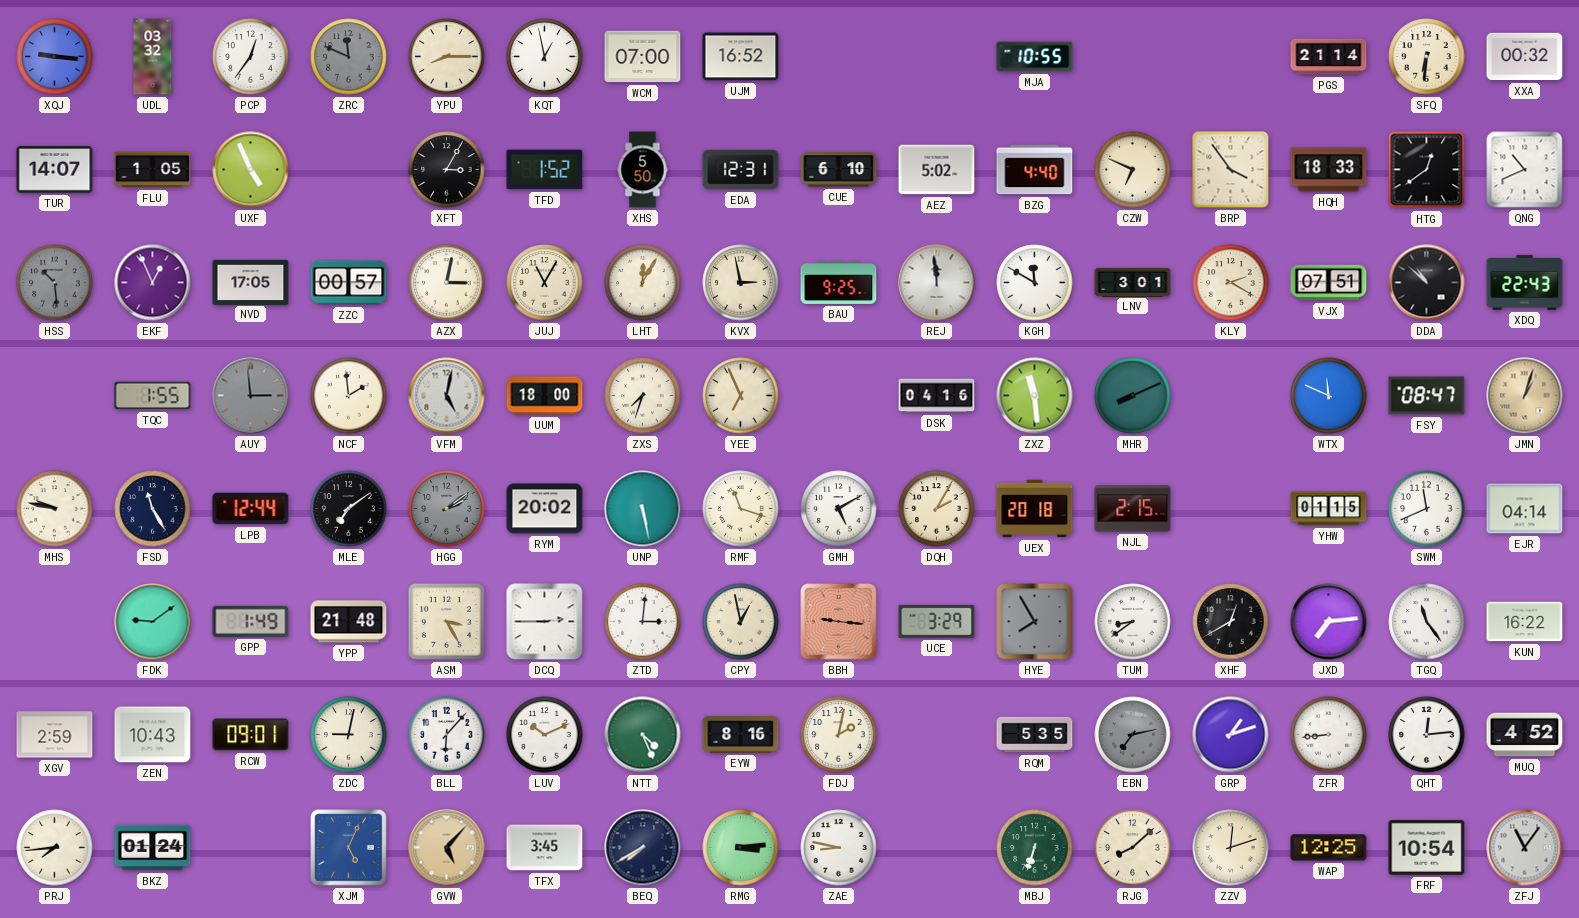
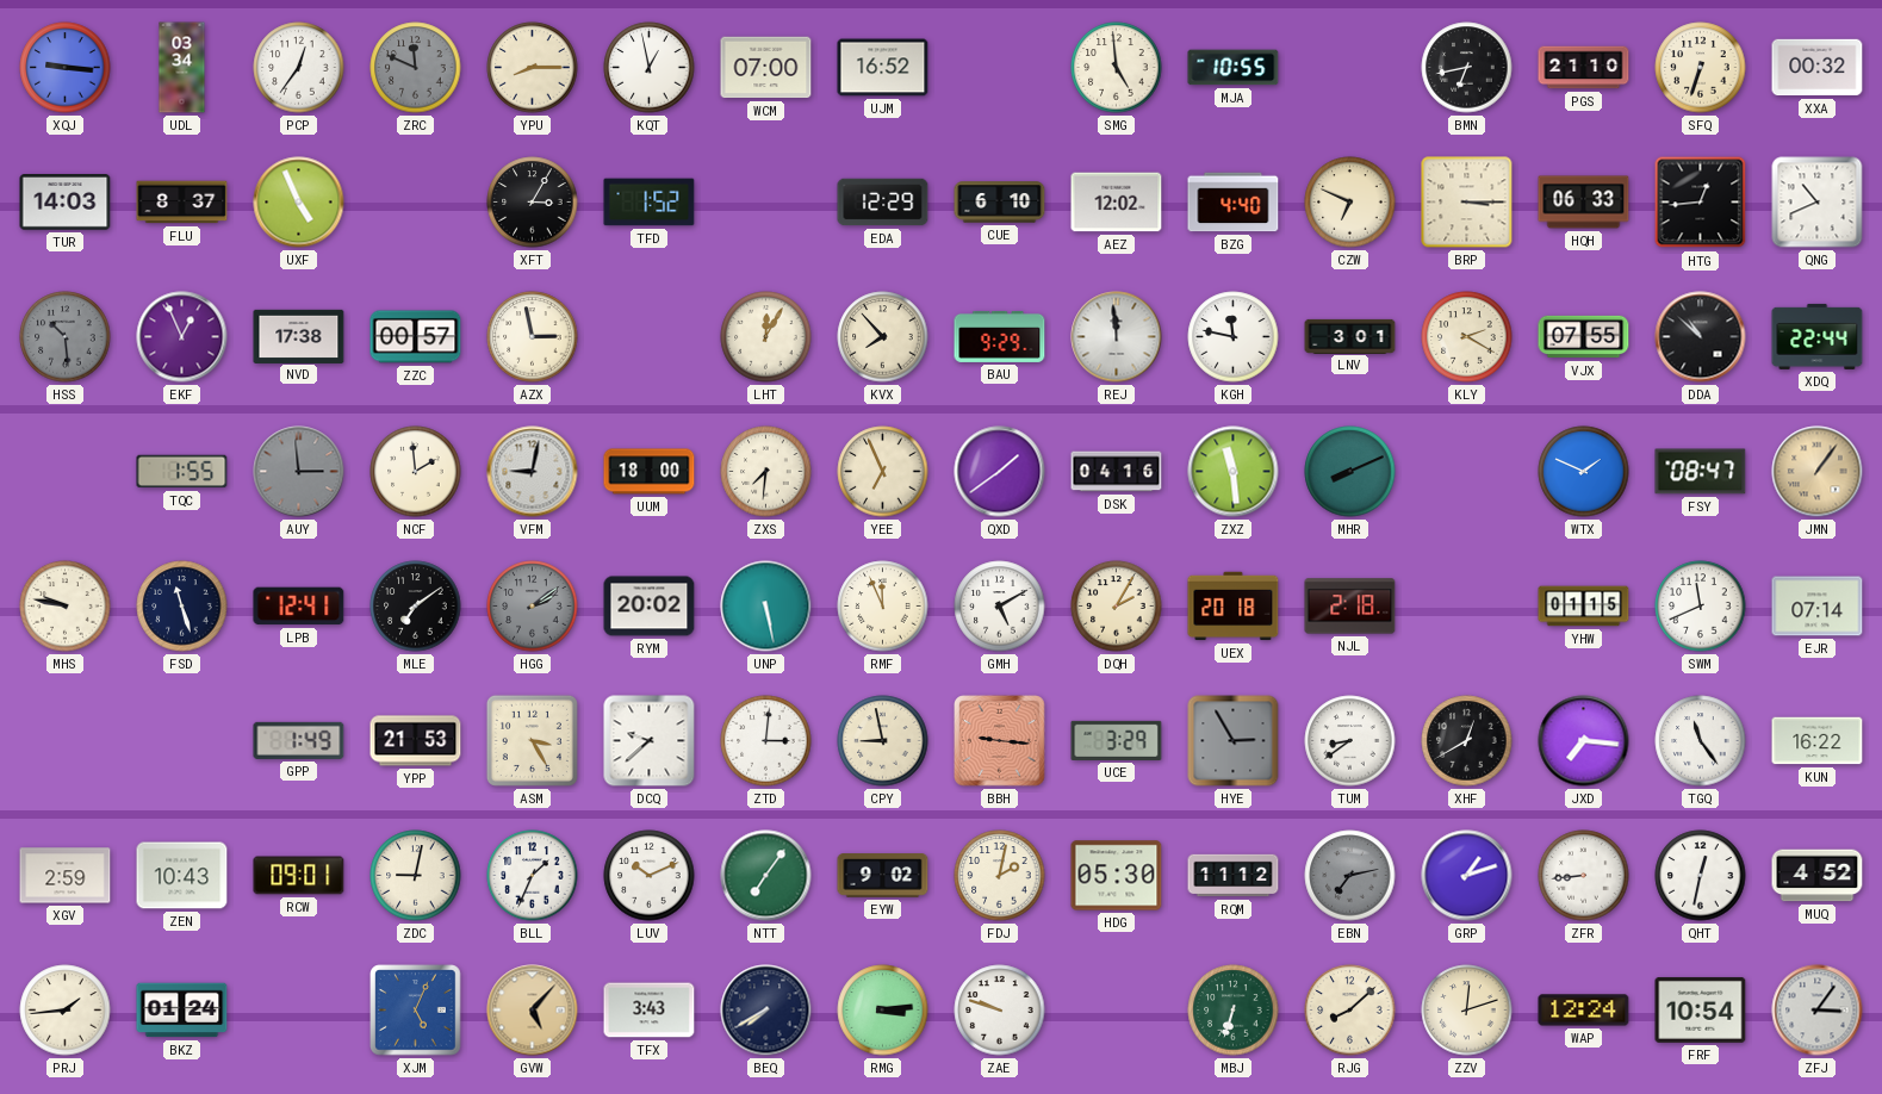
UDL: 03:32 -> 03:34
SMG: none -> 4:59
BMN: none -> 6:43
PGS: 21:14 -> 21:10
SFQ: 6:31 -> 6:33
TUR: 14:07 -> 14:03
FLU: 1:05 -> 8:37
XHS: 5:50 -> none
EDA: 12:31 -> 12:29
AEZ: 5:02 -> 12:02
BRP: 3:54 -> 3:15
HQH: 18:33 -> 06:33
HTG: 12:39 -> 12:44
NVD: 17:05 -> 17:38
AZX: 3:02 -> 2:58
JUJ: 11:05 -> none
KVX: 2:58 -> 7:53
BAU: 9:25 -> 9:29
KGH: 11:50 -> 11:47
VJX: 07:51 -> 07:55
XDQ: 22:43 -> 22:44
VFM: 5:02 -> 9:02
ZXS: 7:33 -> 7:31
QXD: none -> 1:39
WTX: 11:49 -> 1:49
JMN: 1:03 -> 1:06
FSD: 11:25 -> 11:27
LPB: 12:44 -> 12:41
RMF: 11:18 -> 11:56
NJL: 2:15 -> 2:18
EJR: 04:14 -> 07:14
FDK: 9:09 -> none
YPP: 21:48 -> 21:53
DCQ: 2:45 -> 9:38
CPY: 12:58 -> 8:58
HYE: 7:55 -> 2:55
JXD: 7:14 -> 7:16
BLL: 6:07 -> 1:34
NTT: 4:26 -> 7:06
EYW: 8:16 -> 9:02
HDG: none -> 05:30
RQM: 5:35 -> 11:12
QHT: 12:14 -> 12:32
PRJ: 7:44 -> 1:44
TFX: 3:45 -> 3:43
ZAE: 8:47 -> 9:48
WAP: 12:25 -> 12:24
ZFJ: 11:06 -> 3:06
